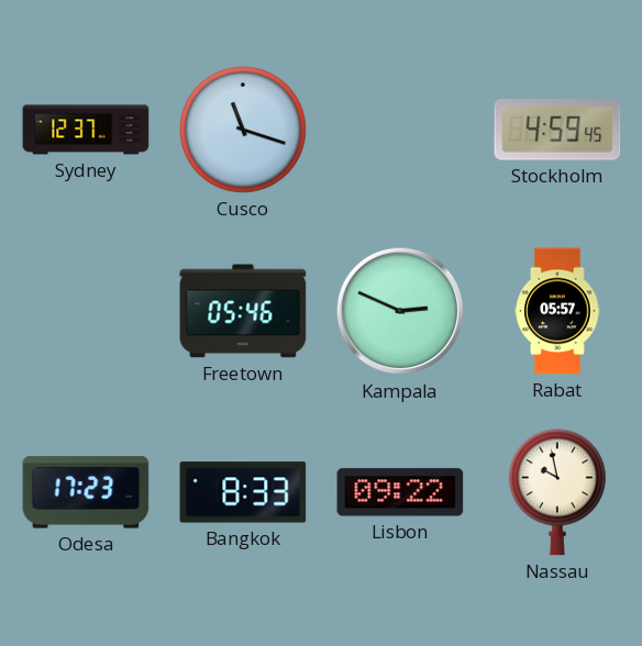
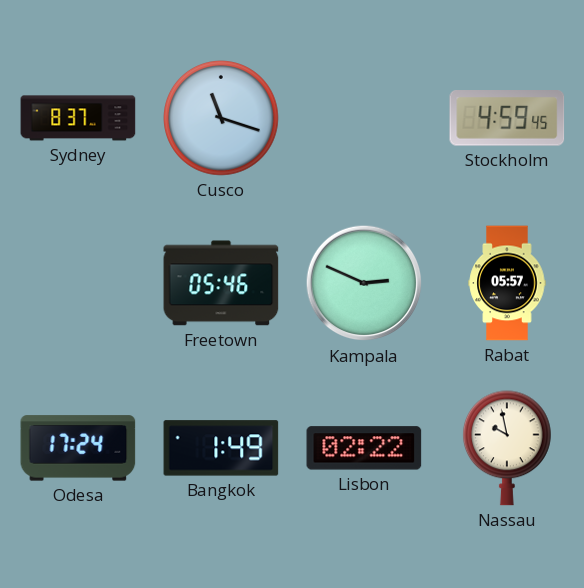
Sydney: 12:37 -> 8:37
Odesa: 17:23 -> 17:24
Bangkok: 8:33 -> 1:49
Lisbon: 09:22 -> 02:22
